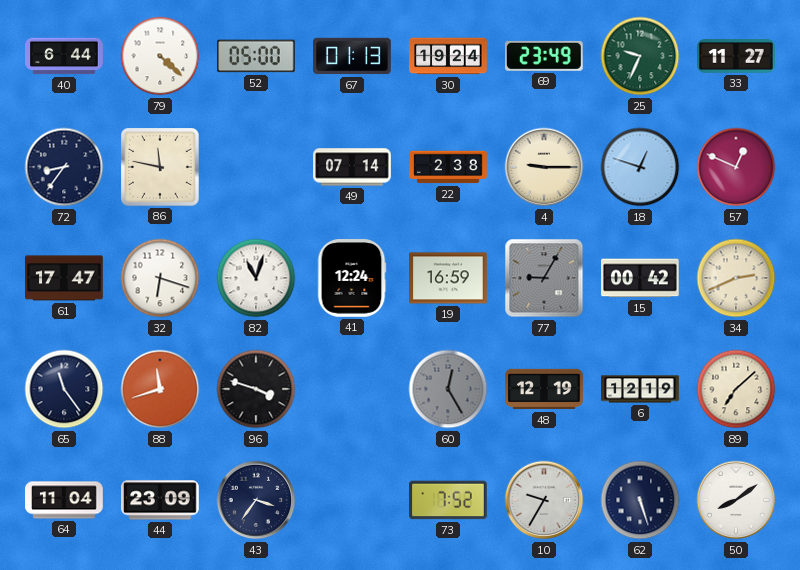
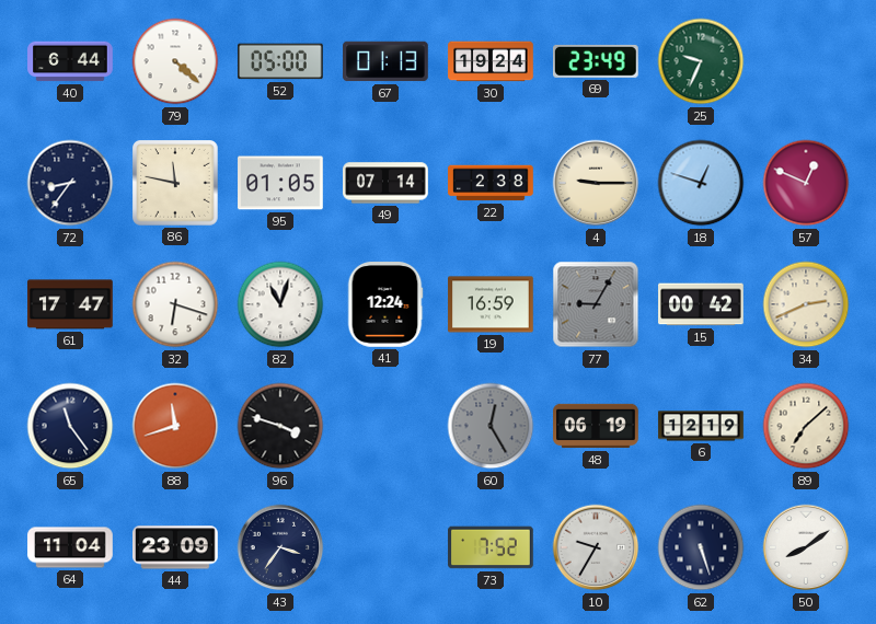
33: 11:27 -> none
95: none -> 01:05
48: 12:19 -> 06:19
